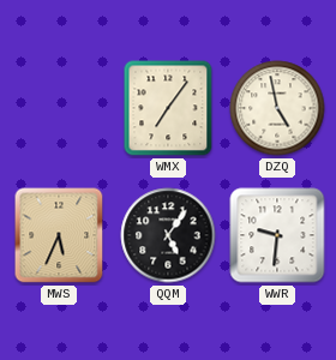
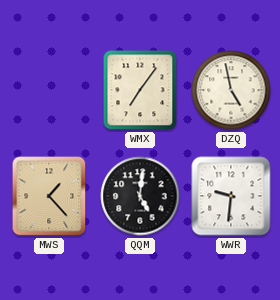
MWS: 5:34 -> 1:23
QQM: 5:06 -> 5:01
